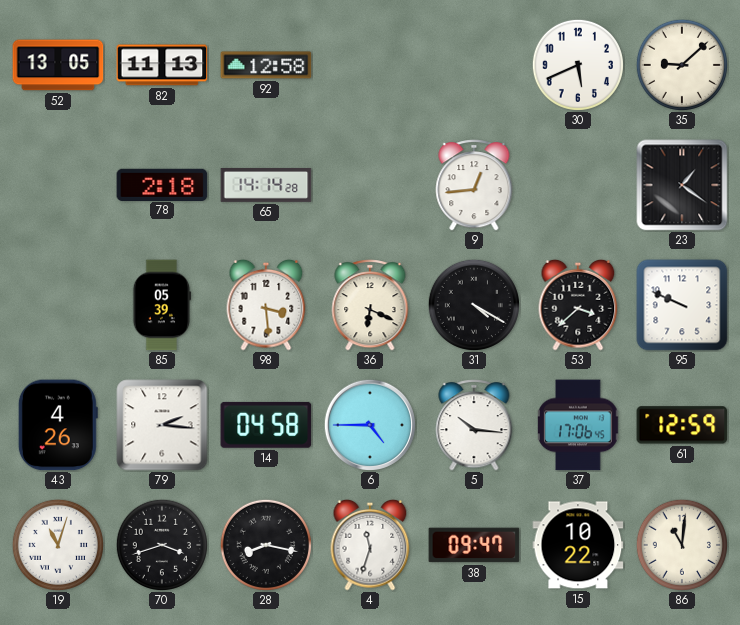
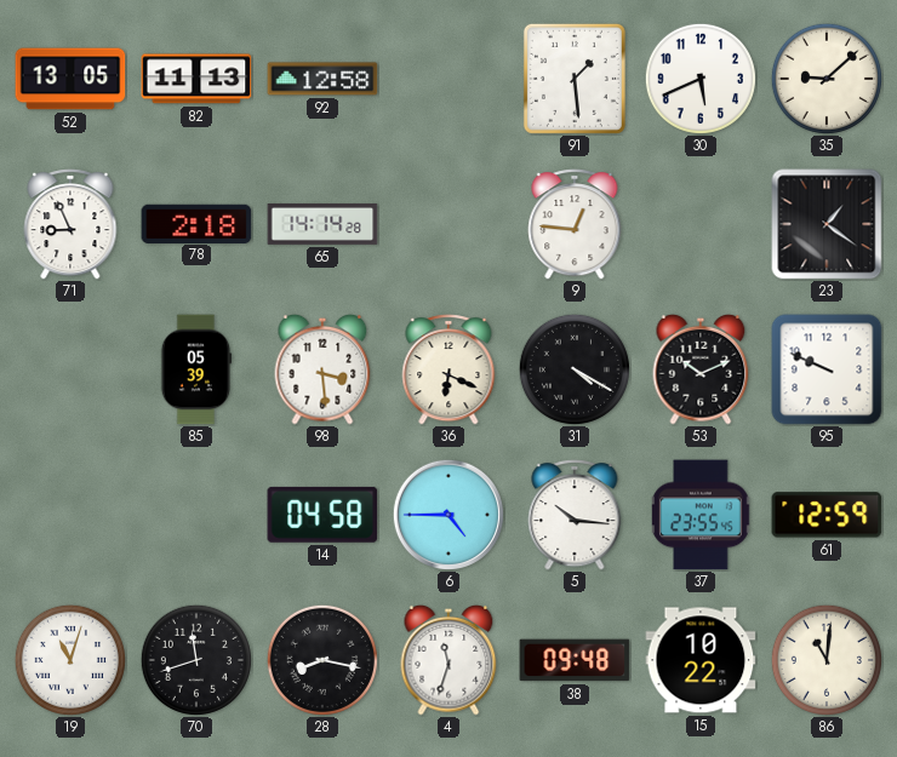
91: none -> 1:29
71: none -> 8:56
9: 12:44 -> 12:46
53: 3:38 -> 10:11
43: 4:26 -> none
79: 2:16 -> none
37: 17:06 -> 23:55
70: 3:42 -> 11:42
38: 09:47 -> 09:48
